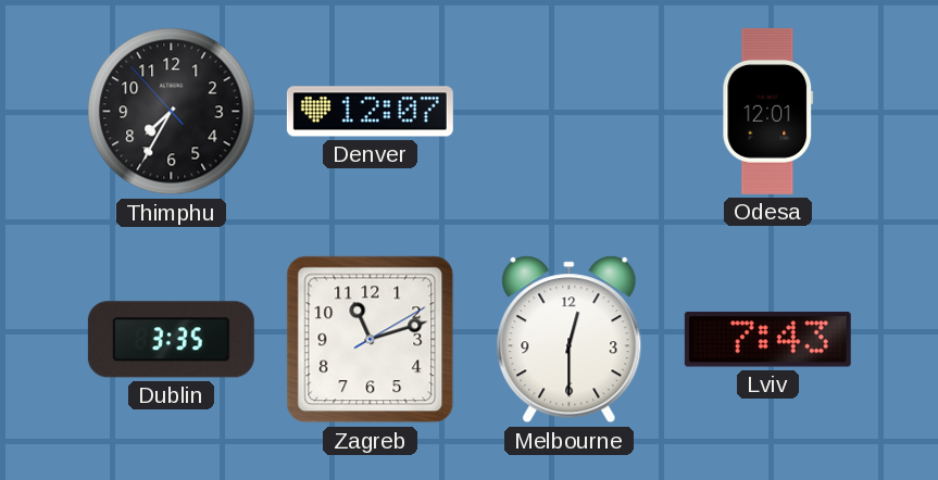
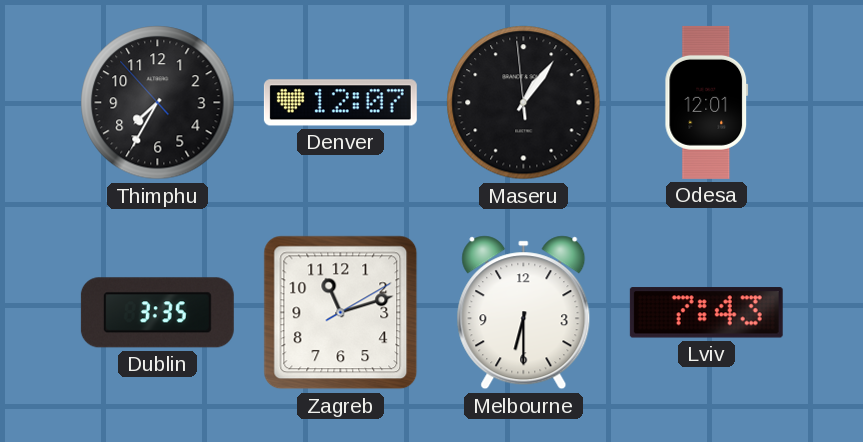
Maseru: none -> 1:05
Melbourne: 12:30 -> 6:30
